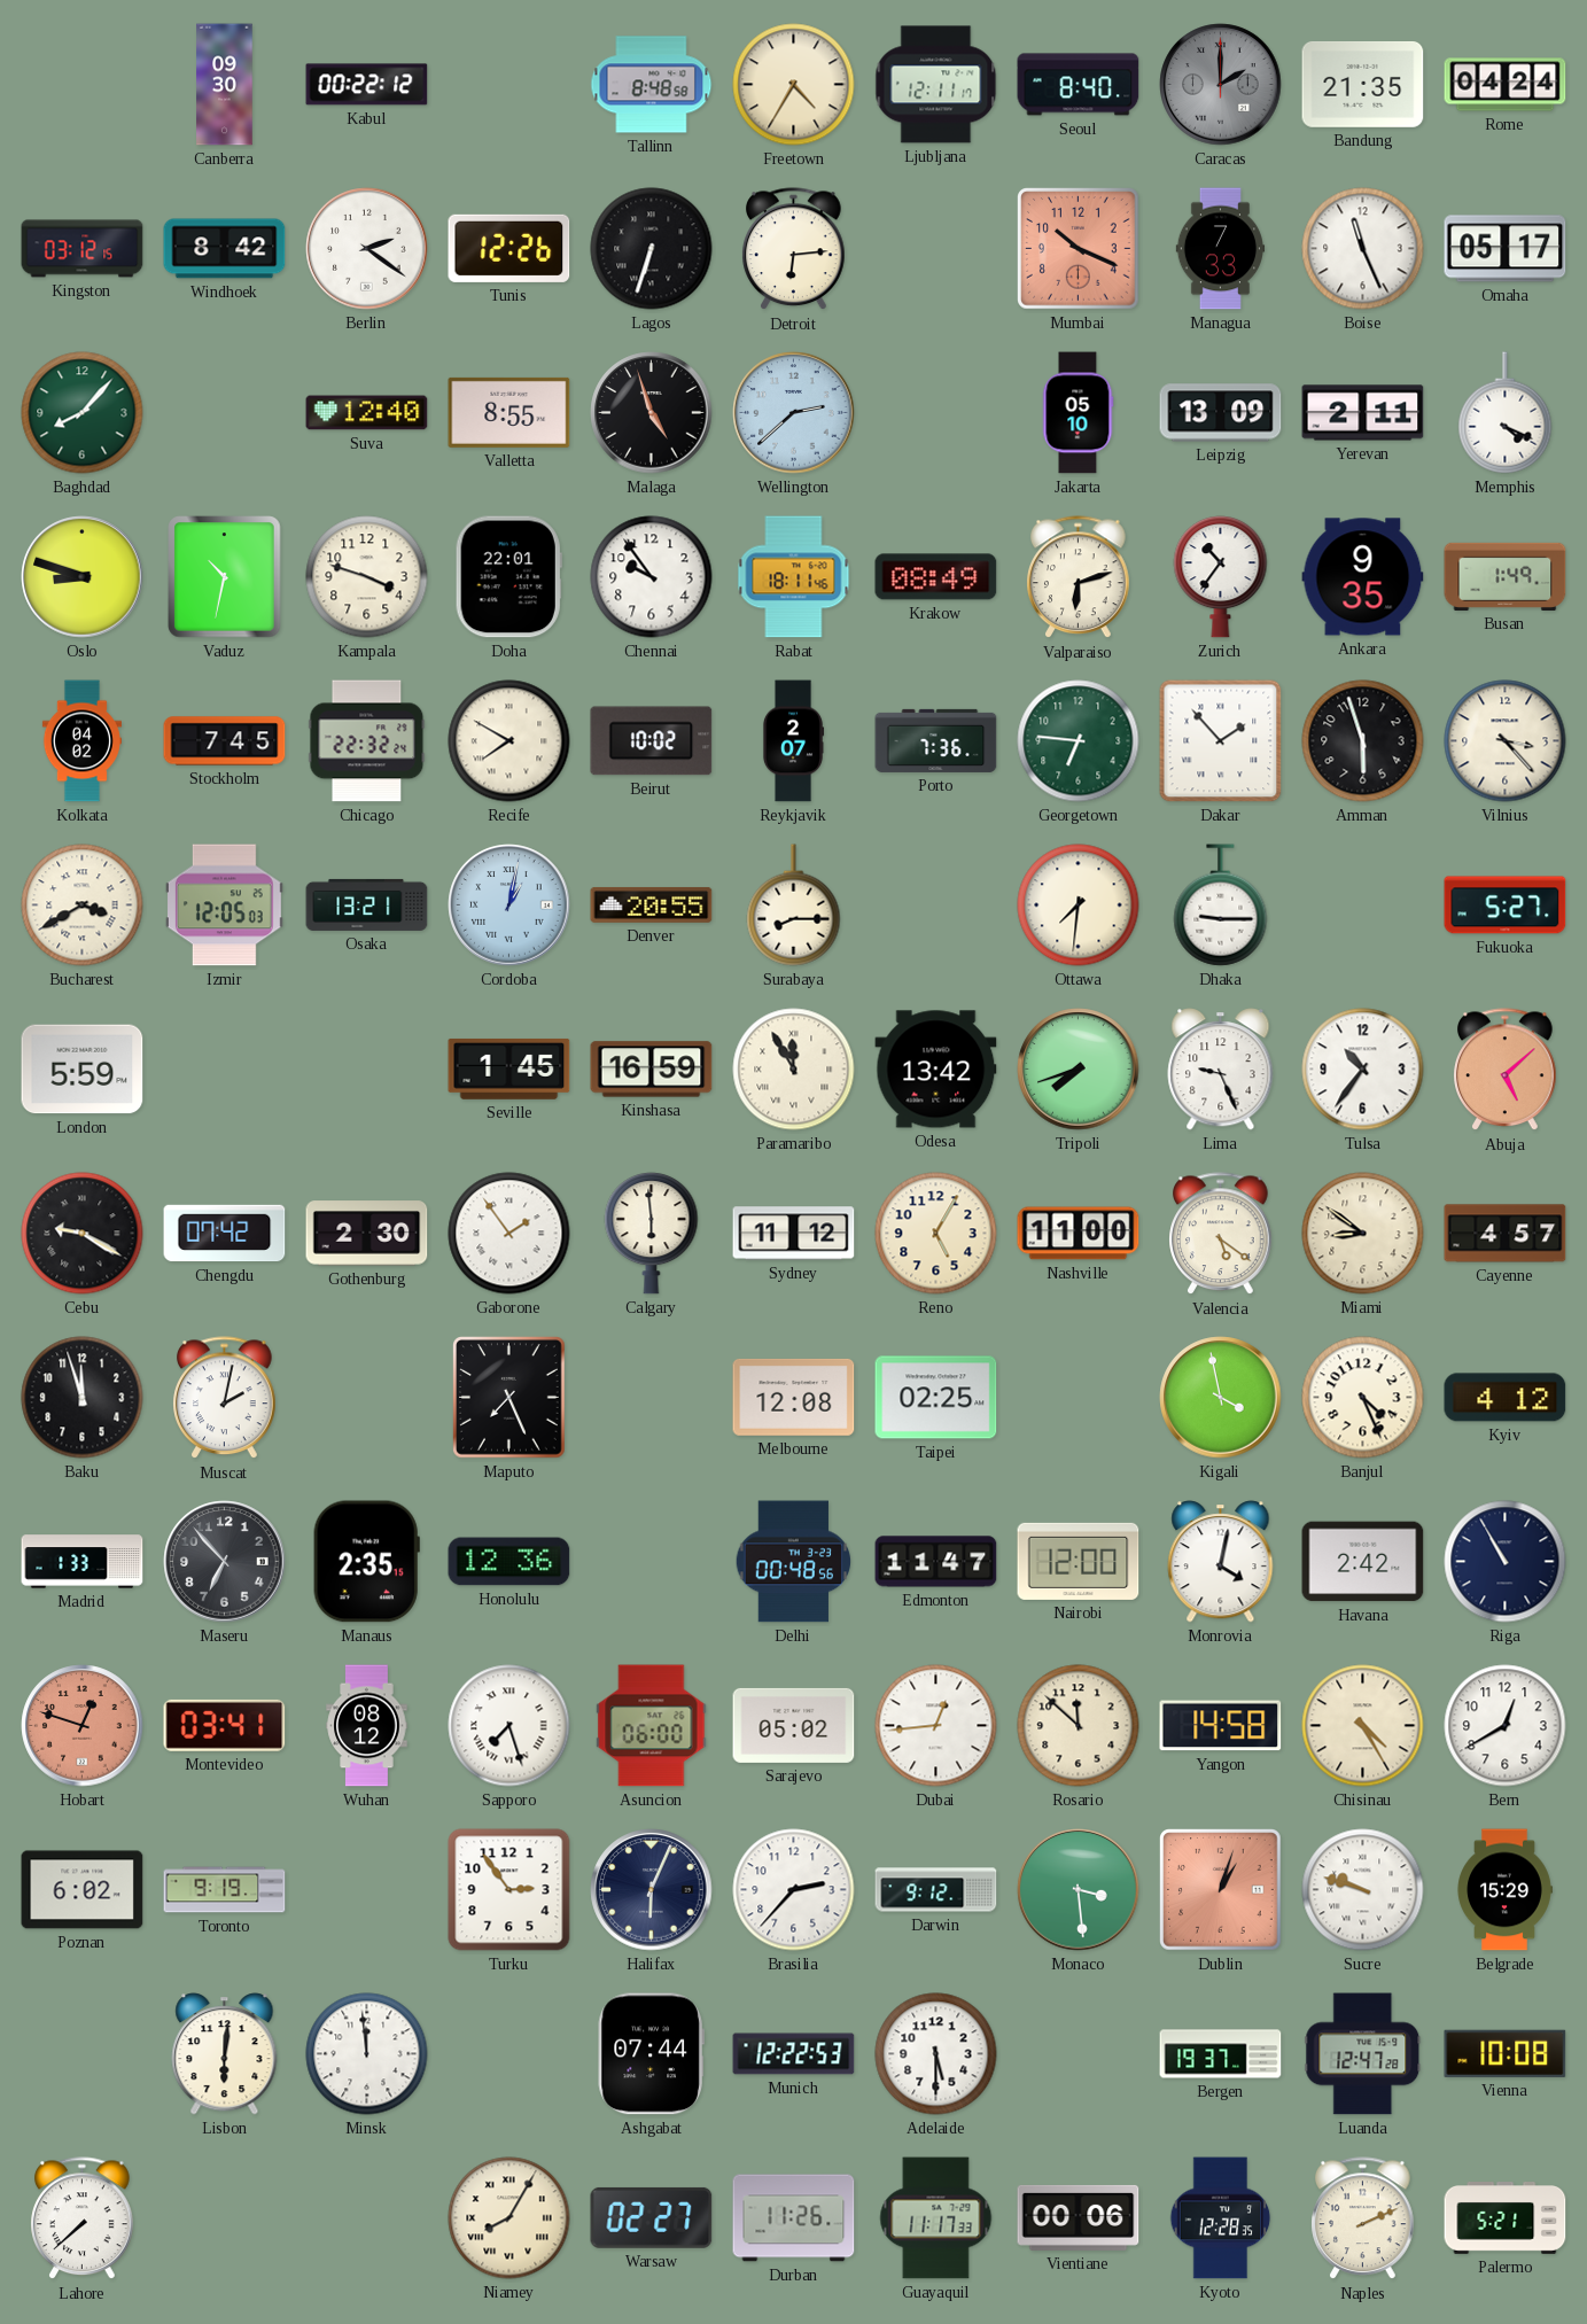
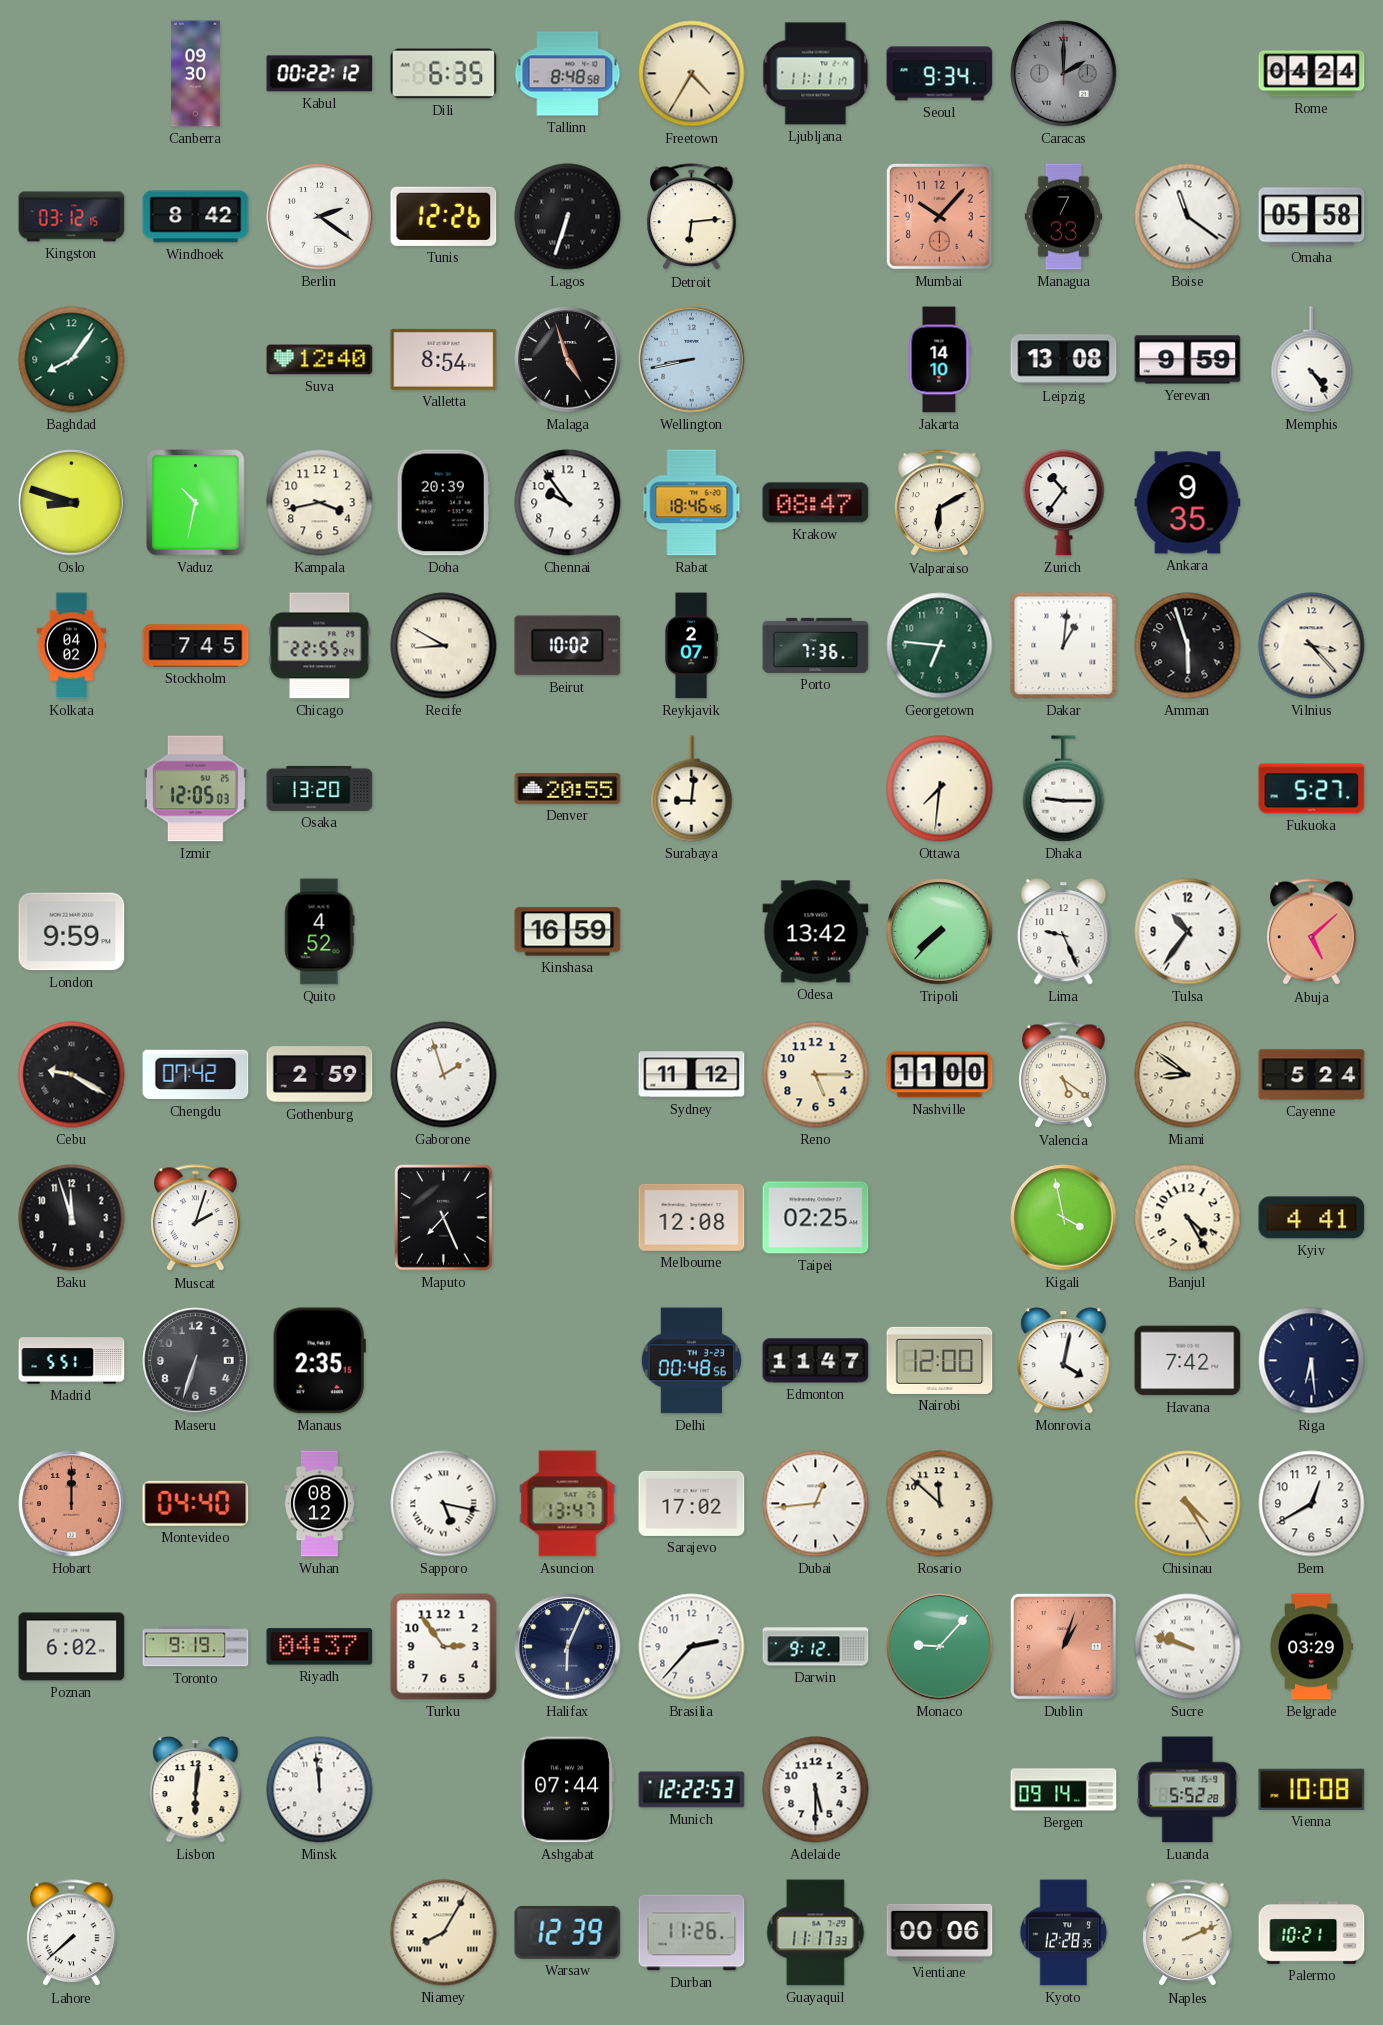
Dili: none -> 6:35
Ljubljana: 12:11 -> 11:11
Seoul: 8:40 -> 9:34
Bandung: 21:35 -> none
Mumbai: 10:19 -> 10:07
Boise: 11:26 -> 11:21
Omaha: 05:17 -> 05:58
Baghdad: 8:07 -> 8:06
Valletta: 8:55 -> 8:54
Wellington: 2:38 -> 8:43
Jakarta: 05:10 -> 14:10
Leipzig: 13:09 -> 13:08
Yerevan: 2:11 -> 9:59
Memphis: 4:19 -> 4:24
Kampala: 3:48 -> 3:43
Doha: 22:01 -> 20:39
Rabat: 18:11 -> 18:46
Krakow: 08:49 -> 08:47
Valparaiso: 6:12 -> 6:10
Busan: 1:49 -> none
Chicago: 22:32 -> 22:55
Recife: 7:50 -> 8:50
Dakar: 1:53 -> 1:01
Bucharest: 3:40 -> none
Osaka: 13:21 -> 13:20
Cordoba: 1:02 -> none
Surabaya: 8:15 -> 9:01
London: 5:59 -> 9:59
Quito: none -> 4:52
Seville: 1:45 -> none
Paramaribo: 11:55 -> none
Tripoli: 7:42 -> 7:37
Gothenburg: 2:30 -> 2:59
Gaborone: 1:54 -> 1:57
Calgary: 5:59 -> none
Reno: 5:05 -> 5:15
Cayenne: 4:57 -> 5:24
Muscat: 2:02 -> 2:03
Banjul: 4:26 -> 4:25
Kyiv: 4:12 -> 4:41
Madrid: 1:33 -> 5:51
Maseru: 6:53 -> 6:33
Honolulu: 12:36 -> none
Havana: 2:42 -> 7:42
Riga: 10:55 -> 6:29
Hobart: 12:48 -> 12:00
Montevideo: 03:41 -> 04:40
Sapporo: 7:27 -> 5:17
Asuncion: 06:00 -> 13:47
Sarajevo: 05:02 -> 17:02
Yangon: 14:58 -> none
Riyadh: none -> 04:37
Monaco: 3:29 -> 9:07
Belgrade: 15:29 -> 03:29
Bergen: 19:37 -> 09:14
Luanda: 12:47 -> 5:52
Warsaw: 02:27 -> 12:39
Palermo: 5:21 -> 10:21
